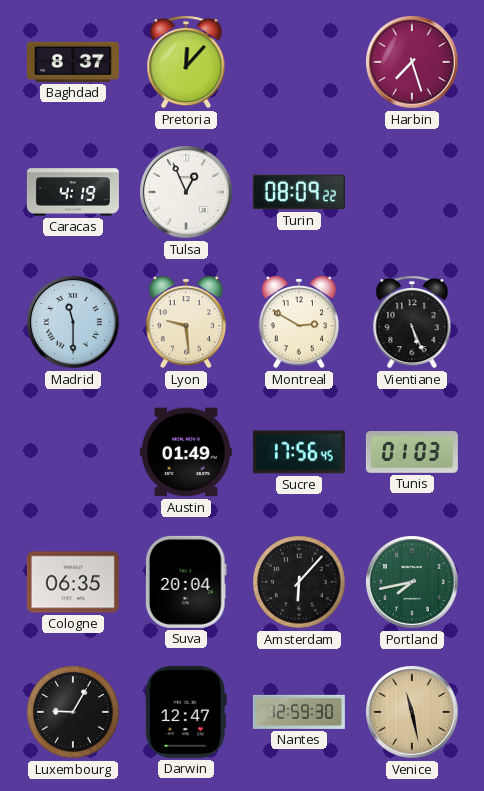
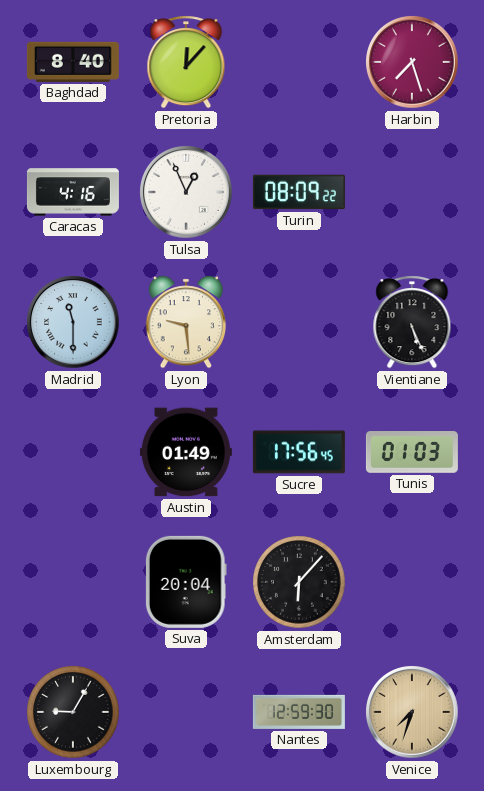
Baghdad: 8:37 -> 8:40
Caracas: 4:19 -> 4:16
Montreal: 2:50 -> none
Cologne: 06:35 -> none
Portland: 7:43 -> none
Darwin: 12:47 -> none
Venice: 11:28 -> 7:33
